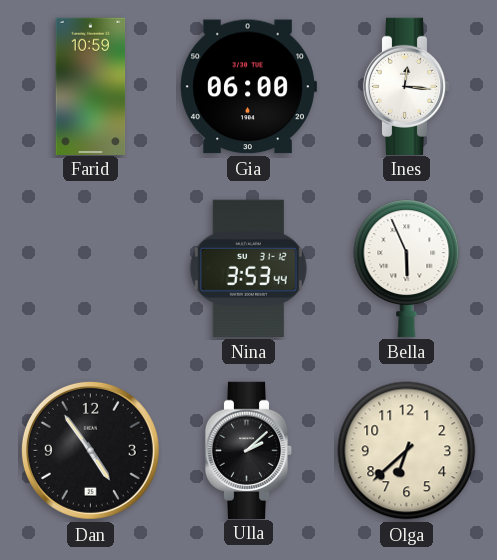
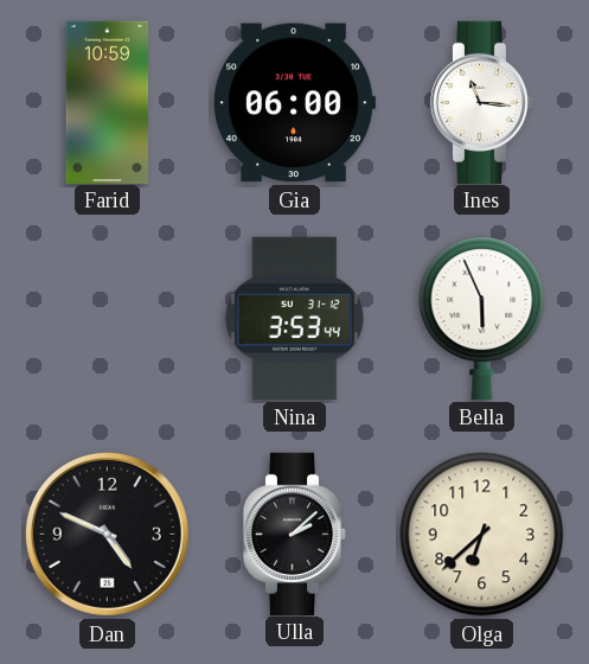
Ines: 12:16 -> 11:16
Dan: 4:54 -> 4:49
